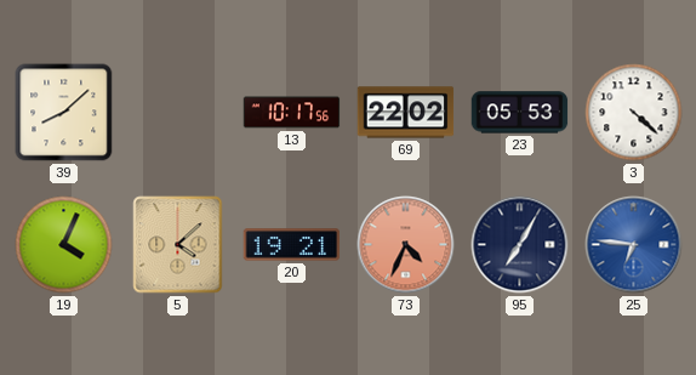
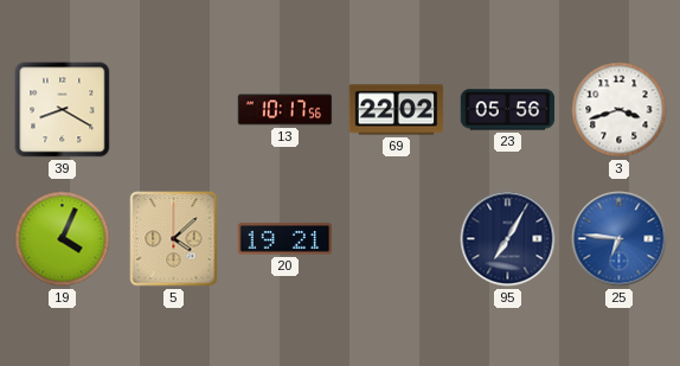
39: 8:08 -> 8:20
23: 05:53 -> 05:56
3: 4:22 -> 3:42
73: 4:34 -> none
